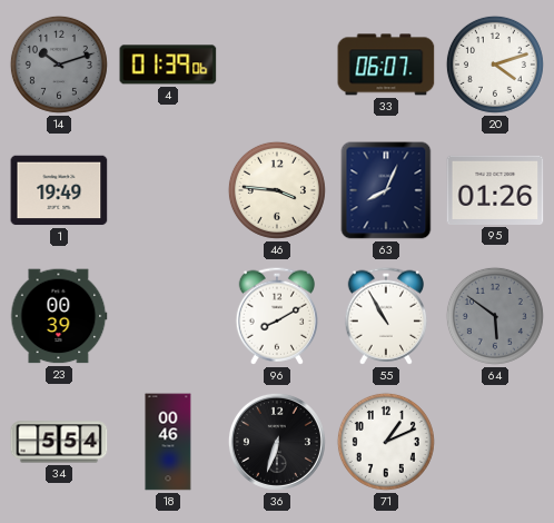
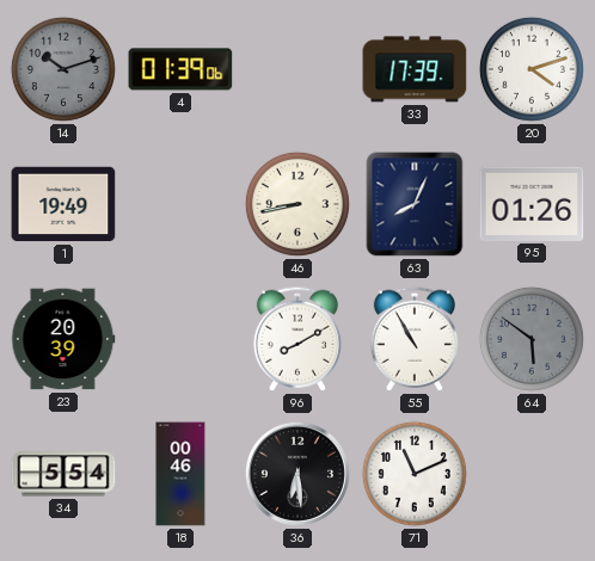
33: 06:07 -> 17:39
46: 3:46 -> 8:43
23: 00:39 -> 20:39
36: 6:33 -> 6:29
71: 1:11 -> 11:11
